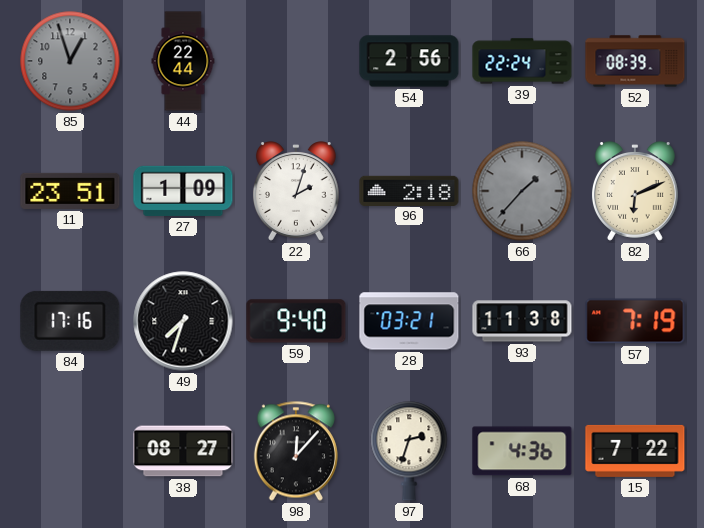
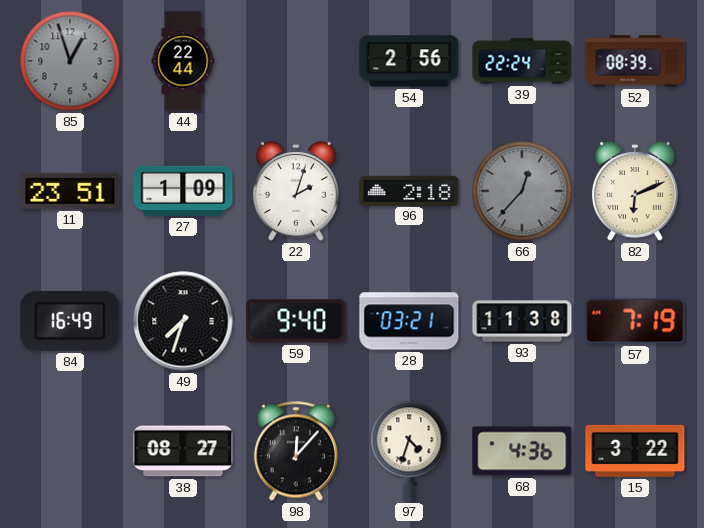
66: 1:37 -> 12:37
84: 17:16 -> 16:49
97: 2:33 -> 4:33
15: 7:22 -> 3:22
